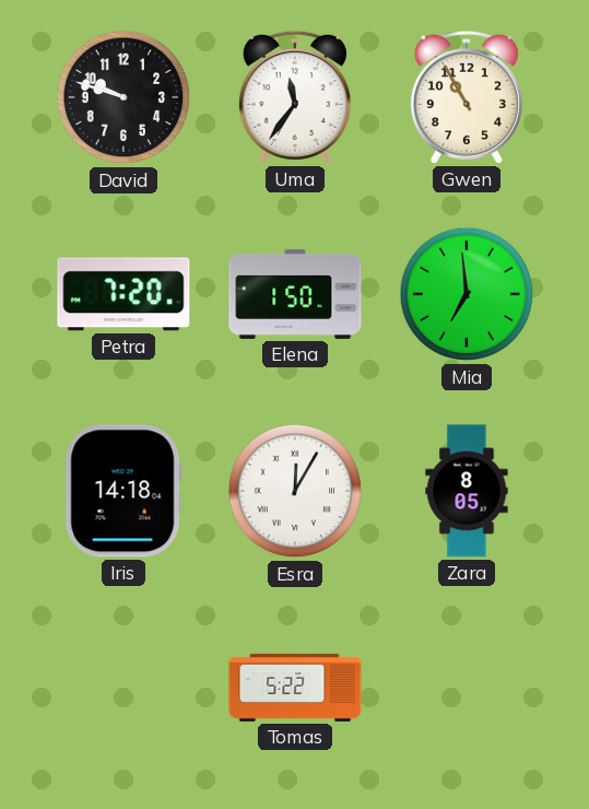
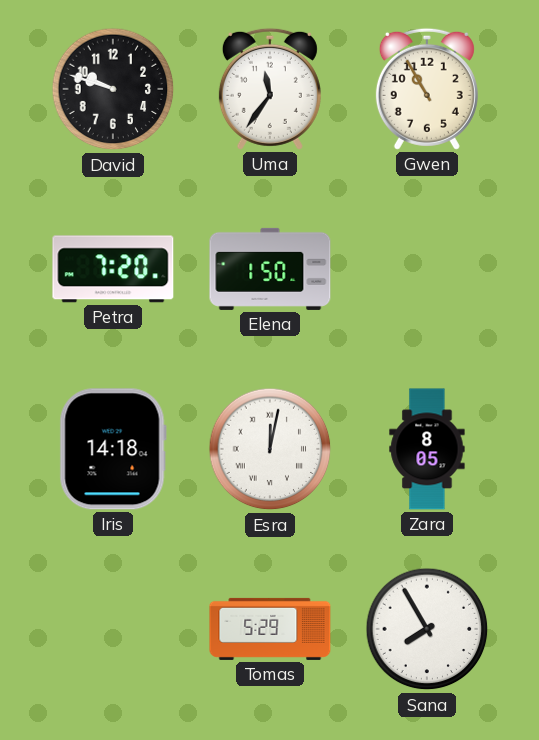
Mia: 6:59 -> none
Esra: 12:05 -> 12:02
Tomas: 5:22 -> 5:29
Sana: none -> 7:55
